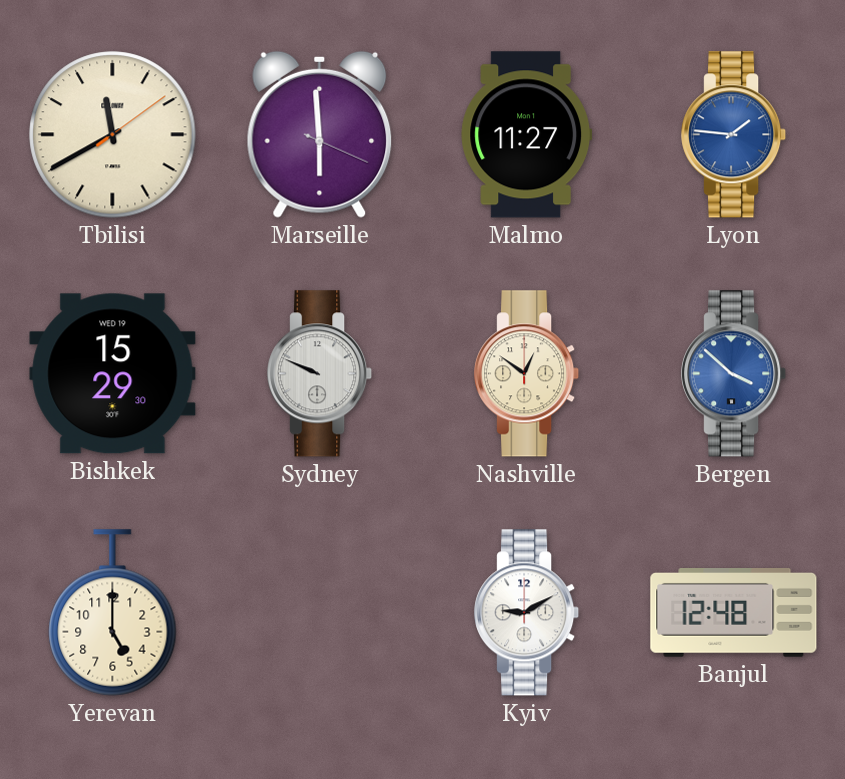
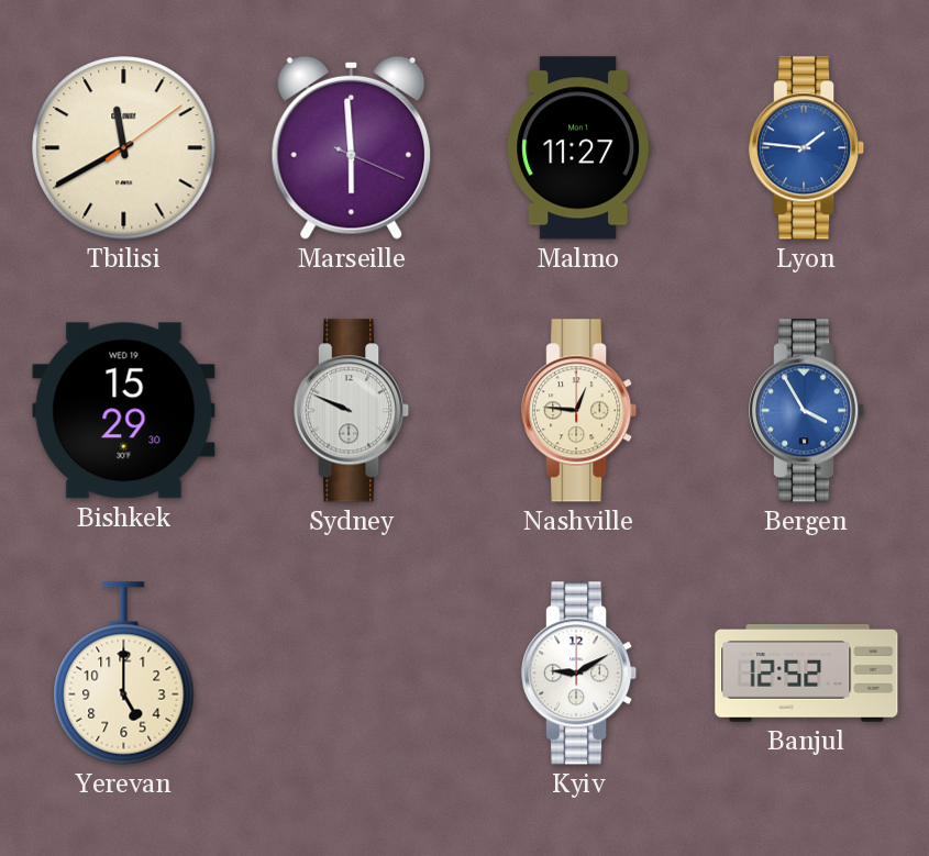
Nashville: 12:51 -> 12:46
Bergen: 3:52 -> 3:55
Banjul: 12:48 -> 12:52
